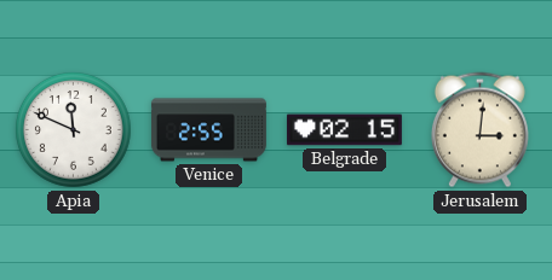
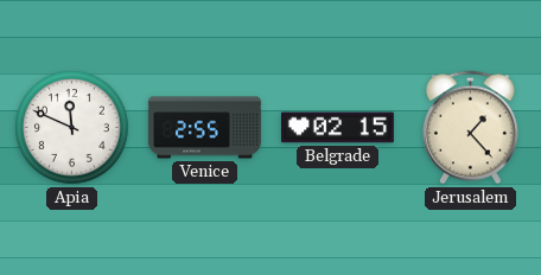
Jerusalem: 3:01 -> 1:23
